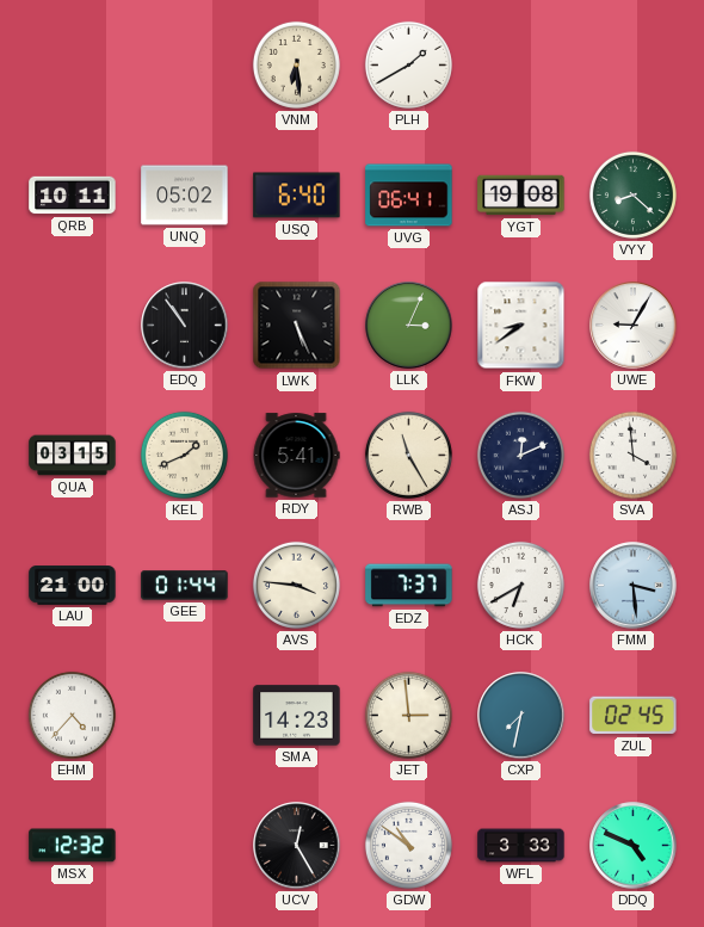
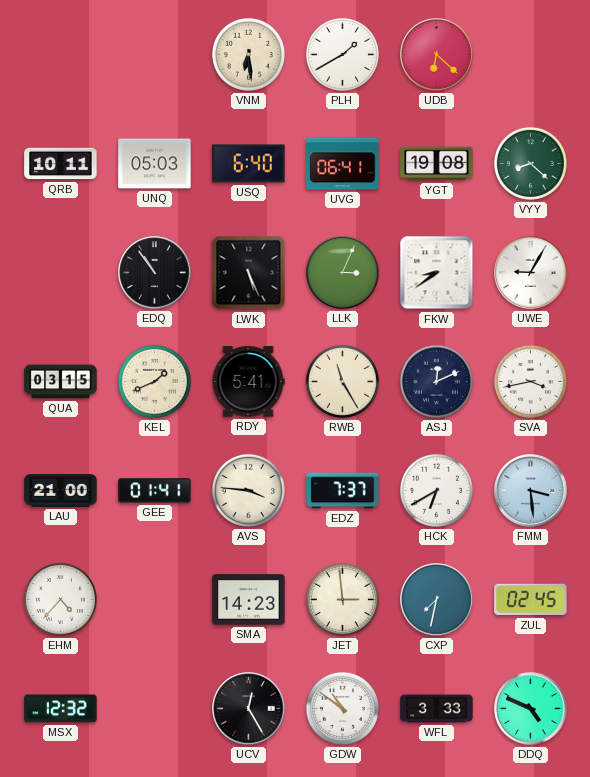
UDB: none -> 6:22
UNQ: 05:02 -> 05:03
SVA: 3:59 -> 3:43
GEE: 01:44 -> 01:41
